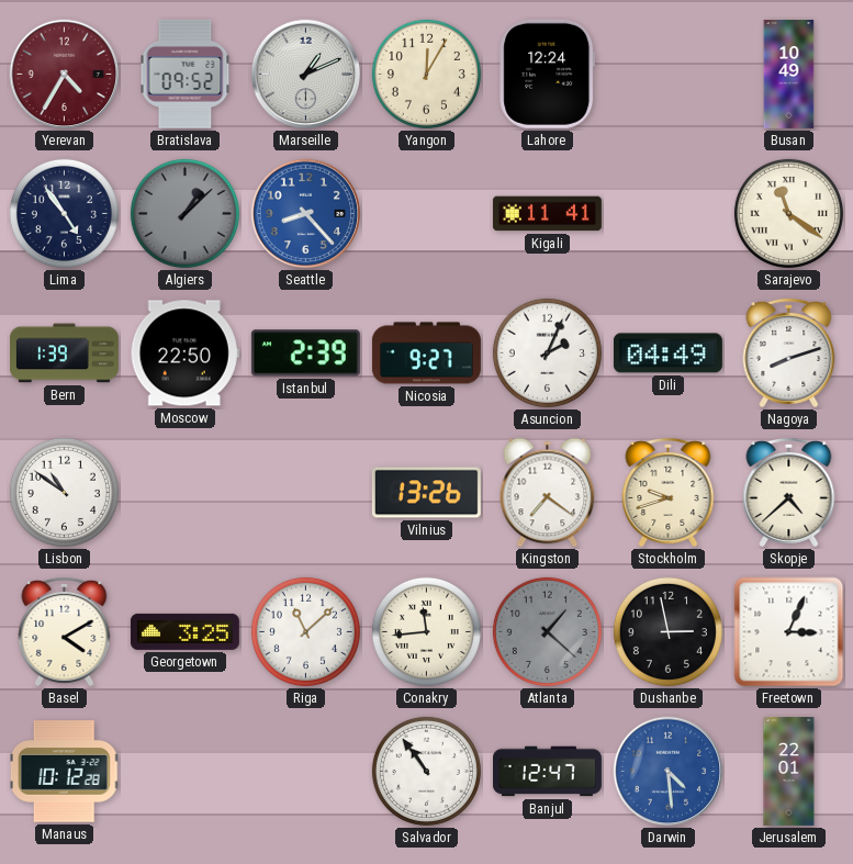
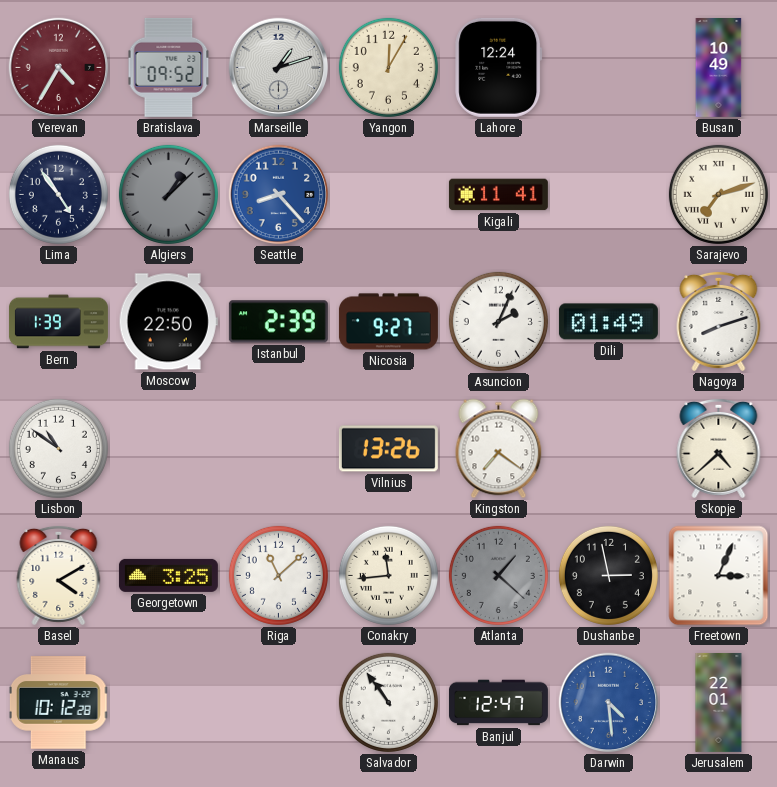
Marseille: 1:11 -> 1:12
Sarajevo: 11:21 -> 7:12
Dili: 04:49 -> 01:49
Stockholm: 9:42 -> none
